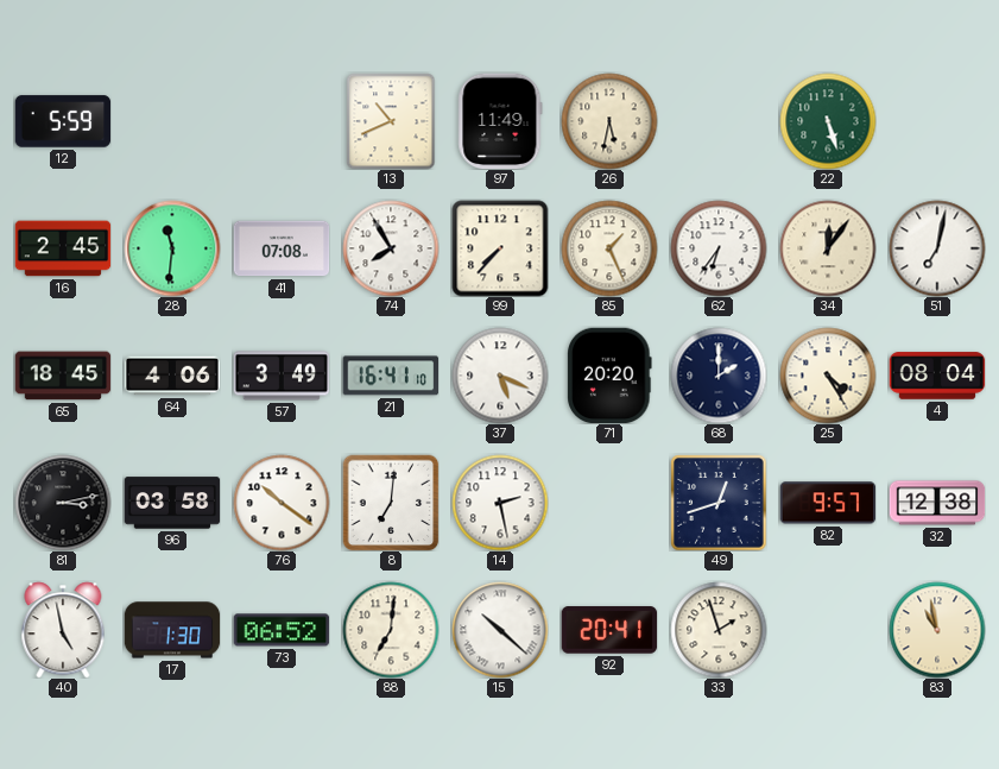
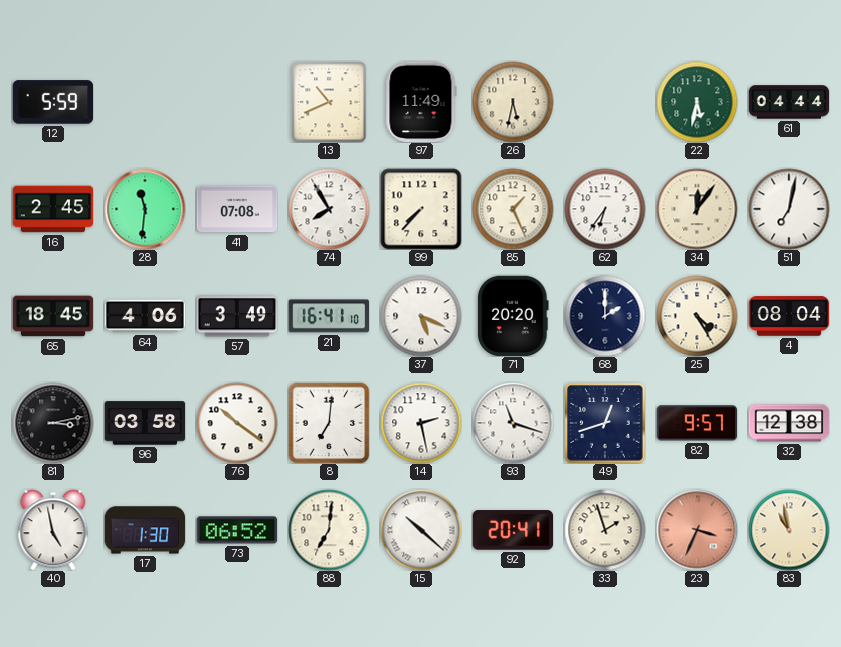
22: 5:27 -> 5:32
61: none -> 04:44
93: none -> 11:18
23: none -> 3:34
